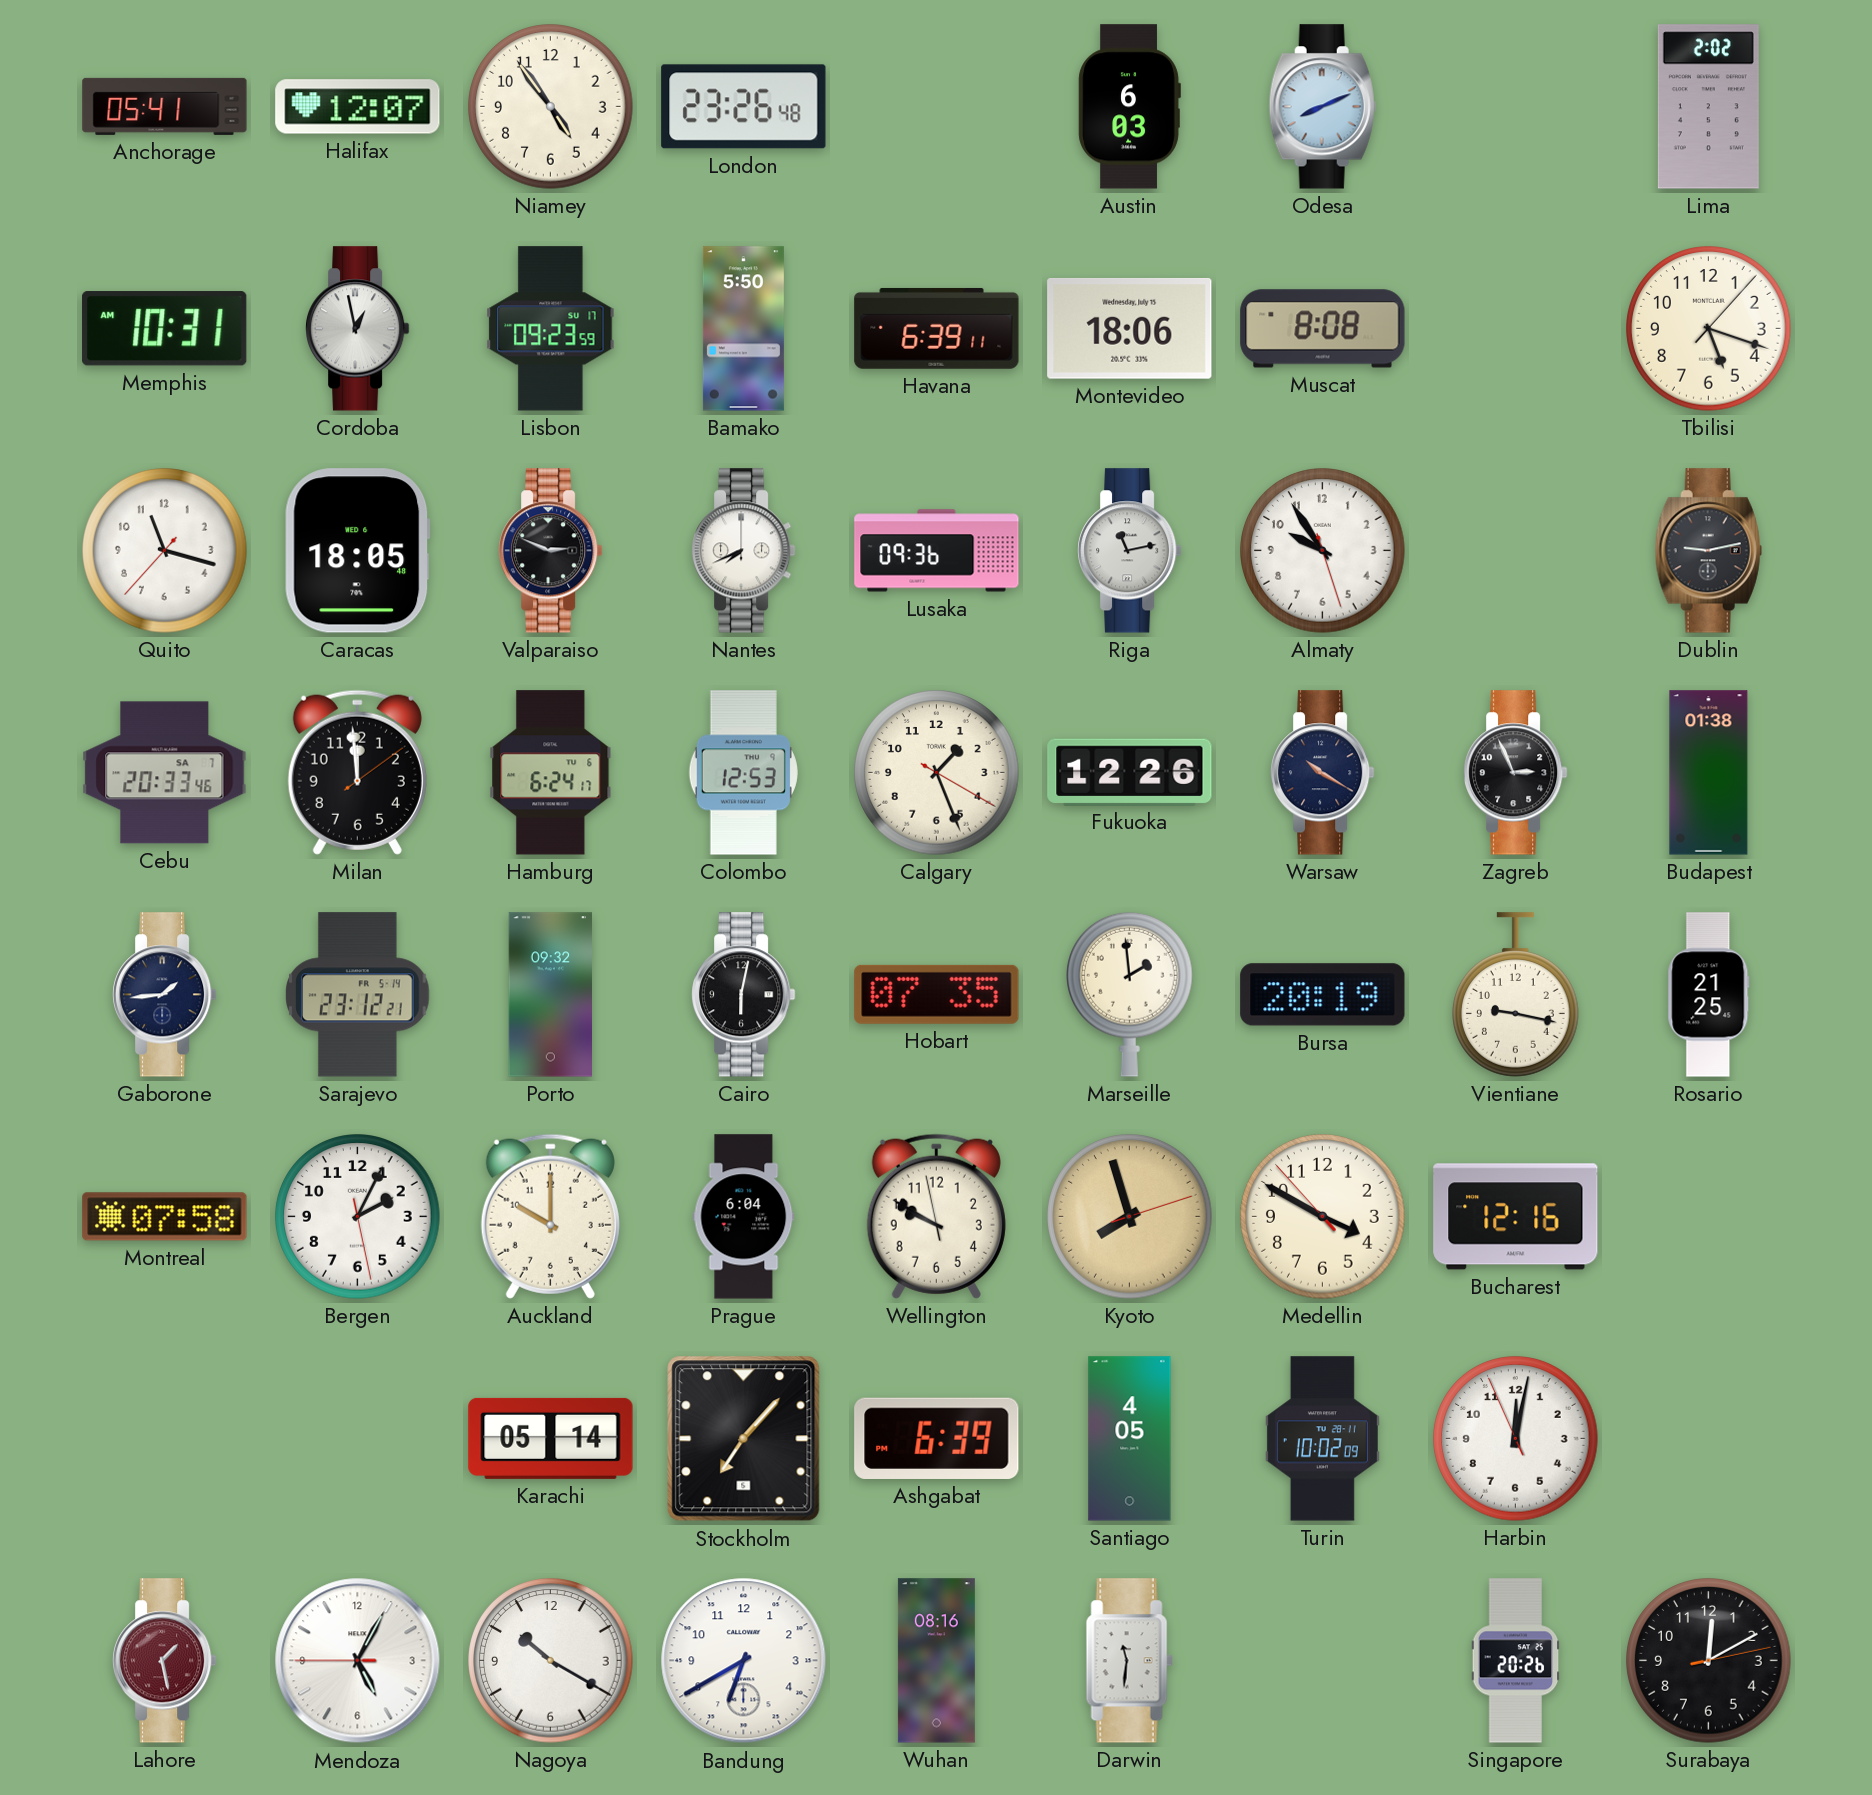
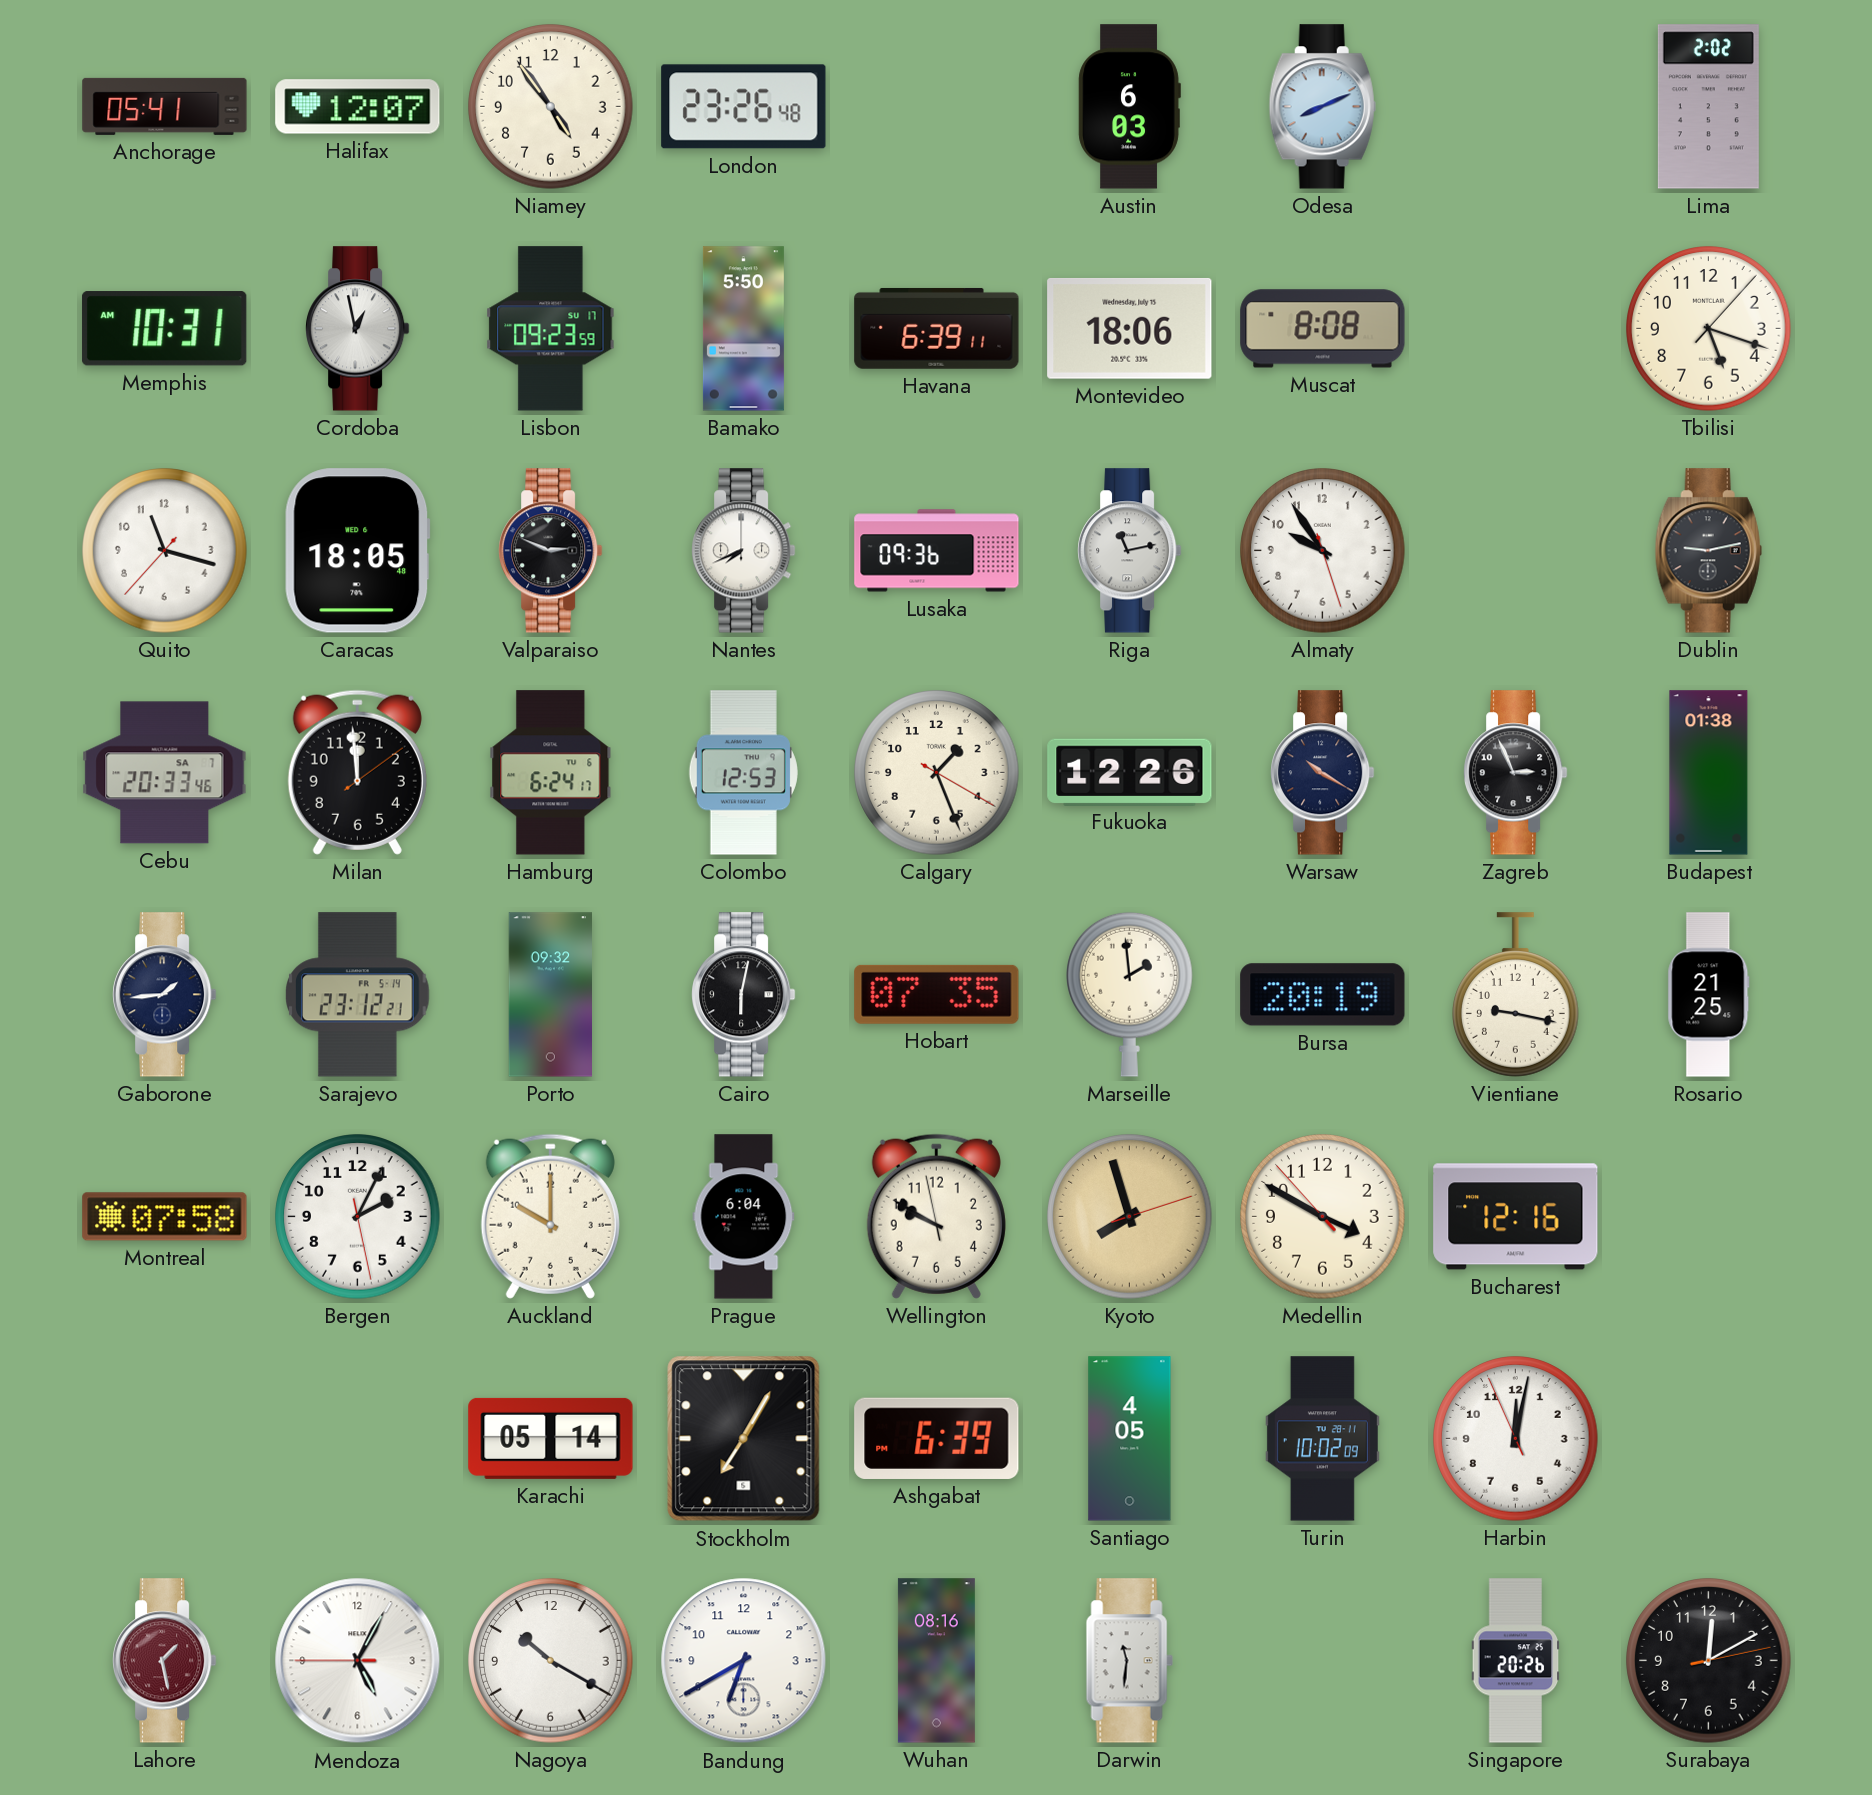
Stockholm: 7:07 -> 7:05
